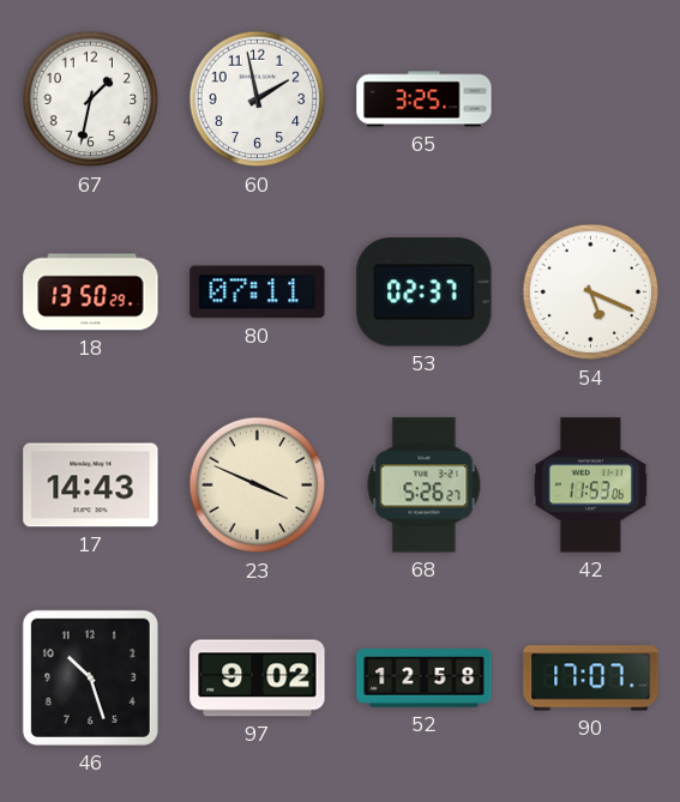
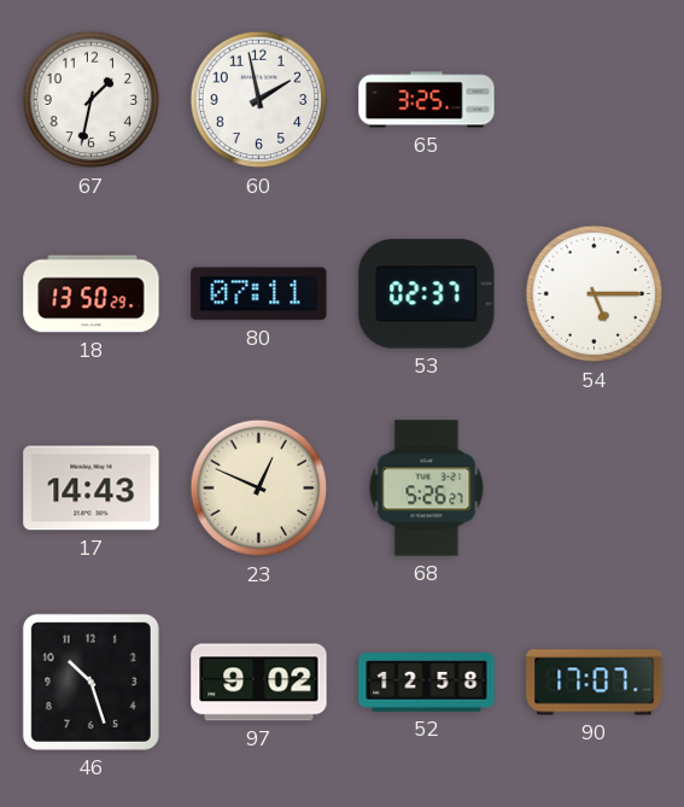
54: 5:19 -> 5:15
23: 3:49 -> 12:49
42: 11:53 -> none
